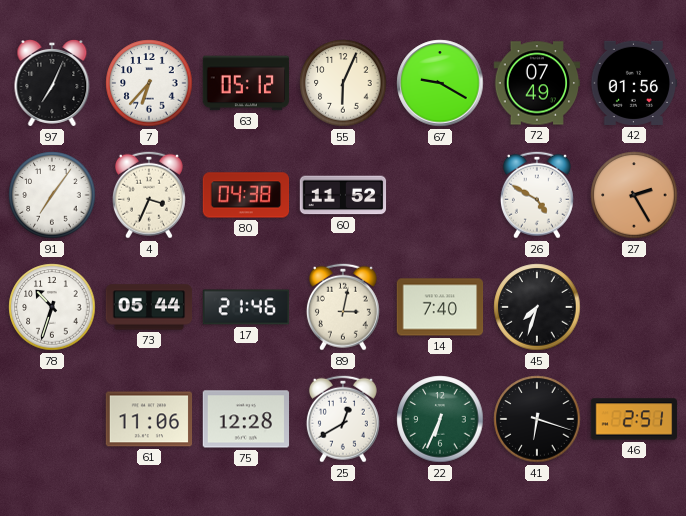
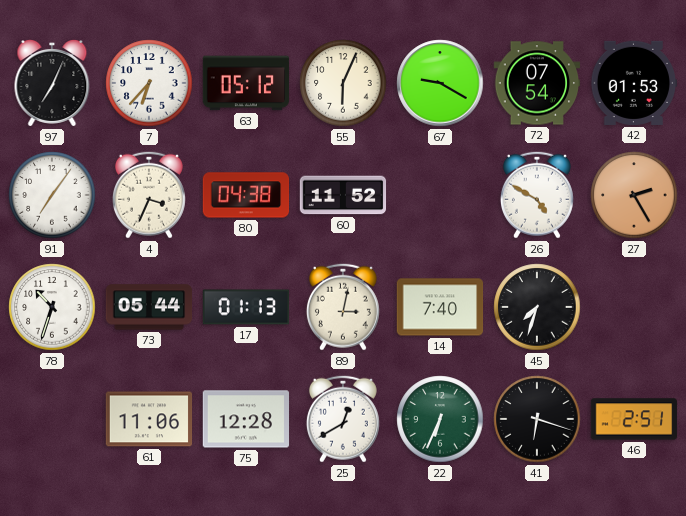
72: 07:49 -> 07:54
42: 01:56 -> 01:53
17: 21:46 -> 01:13
